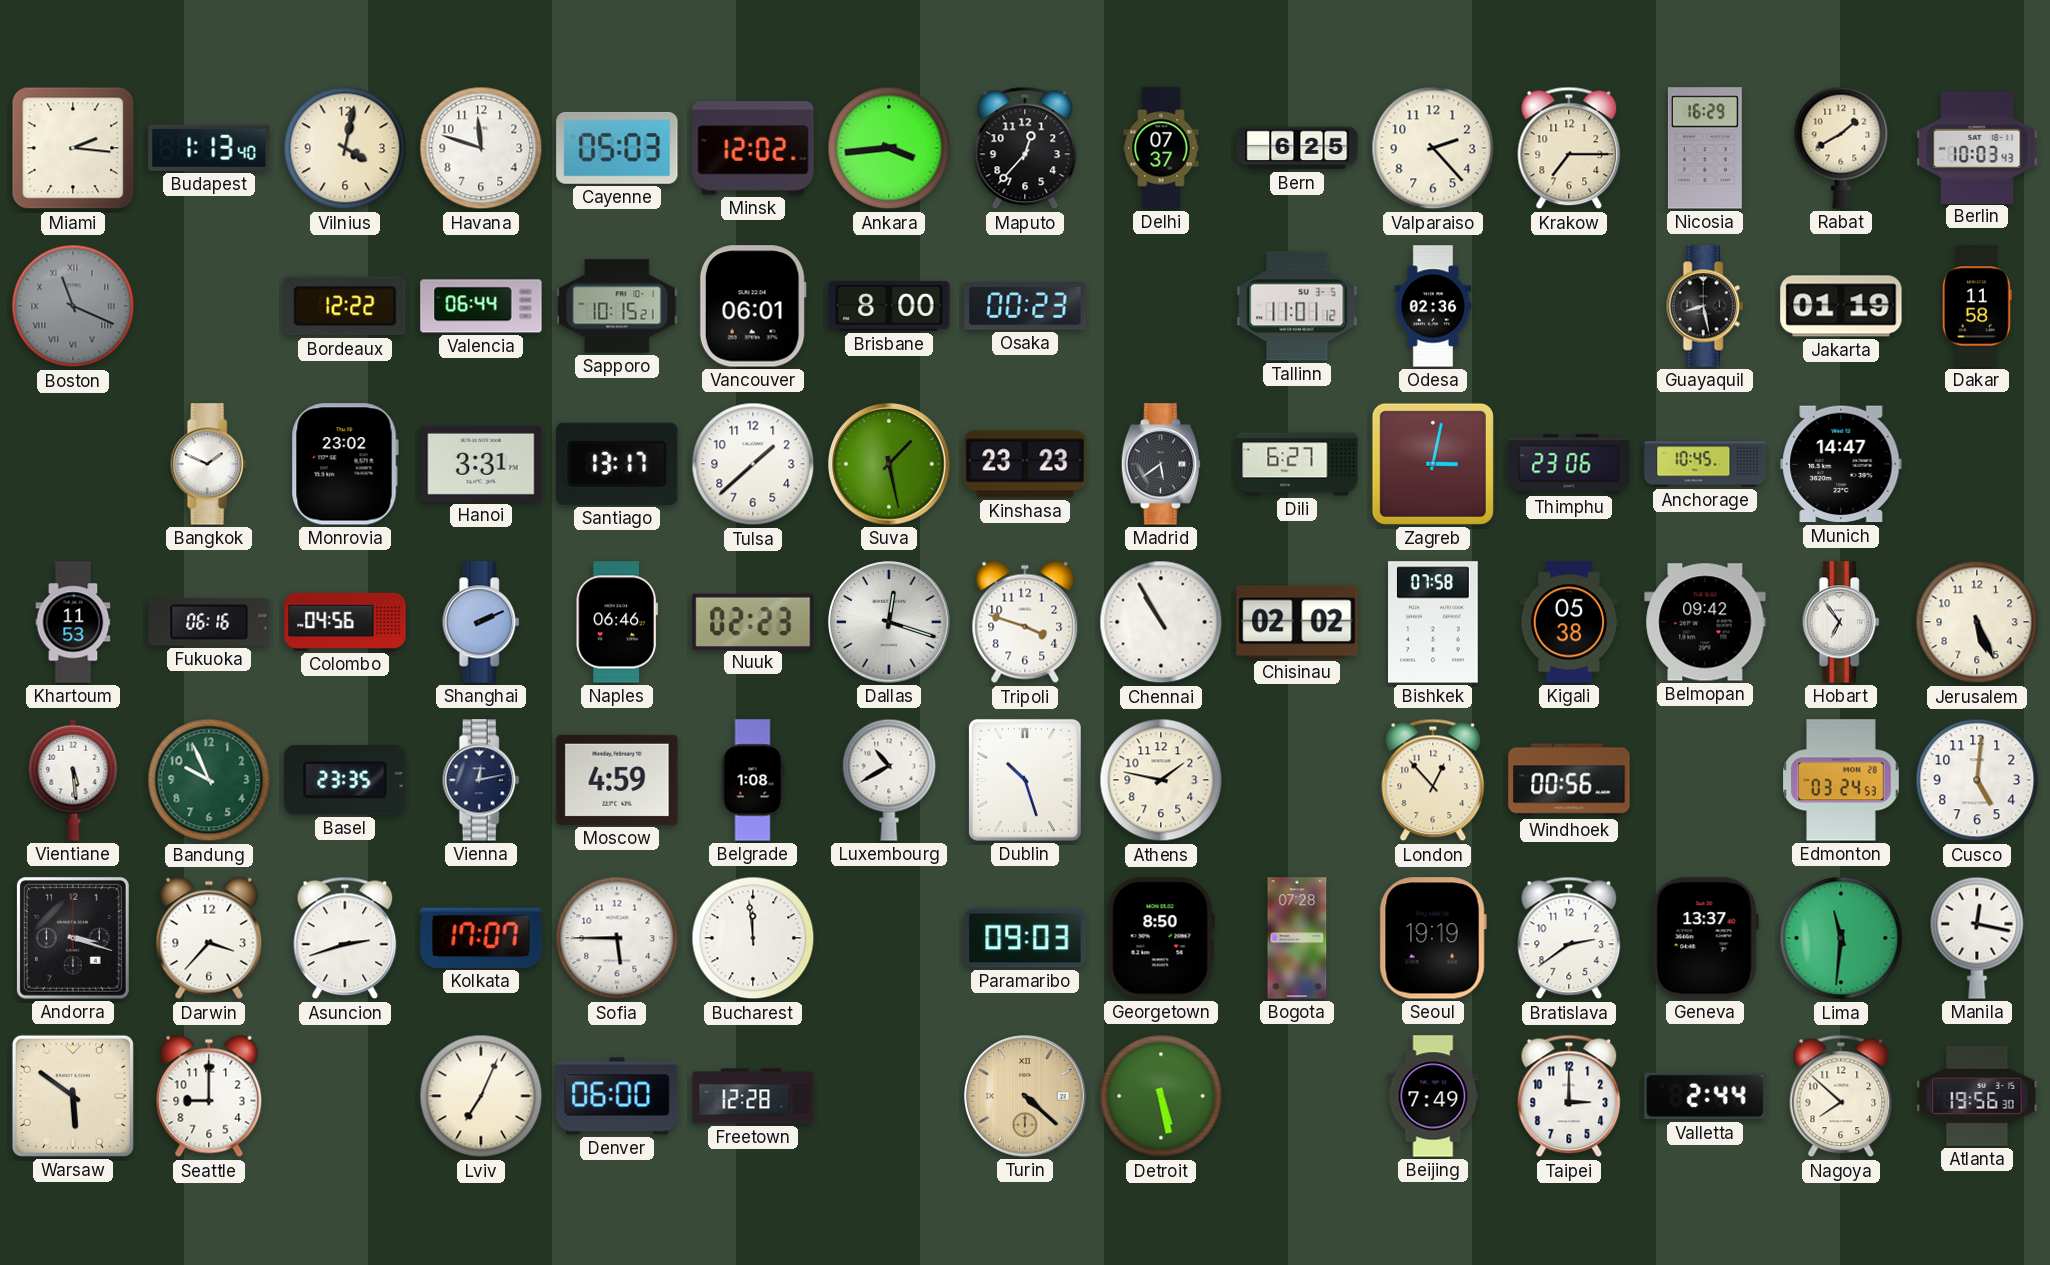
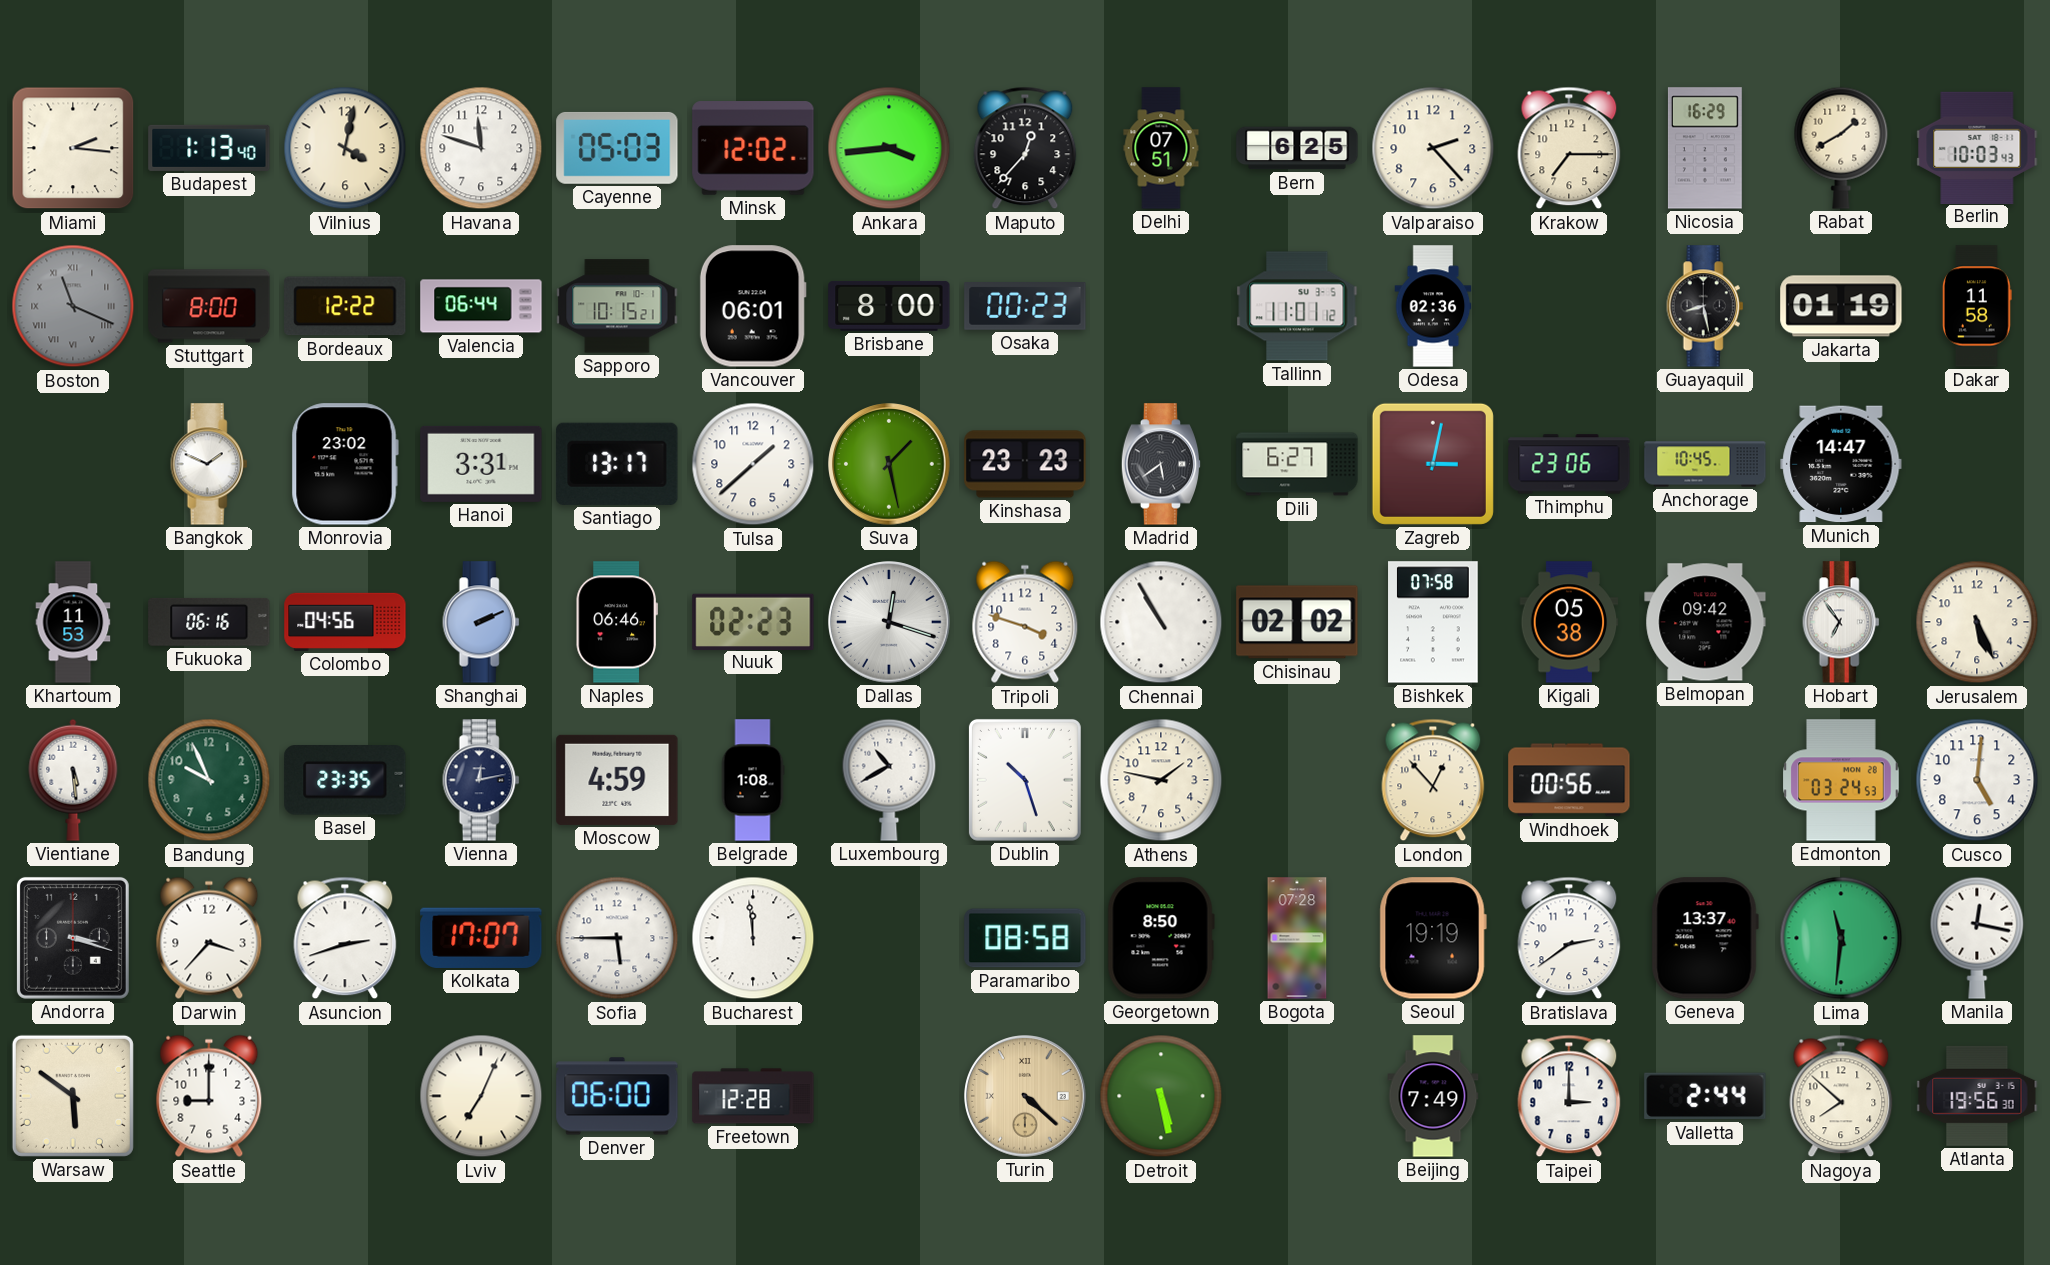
Delhi: 07:37 -> 07:51
Stuttgart: none -> 8:00
Paramaribo: 09:03 -> 08:58
